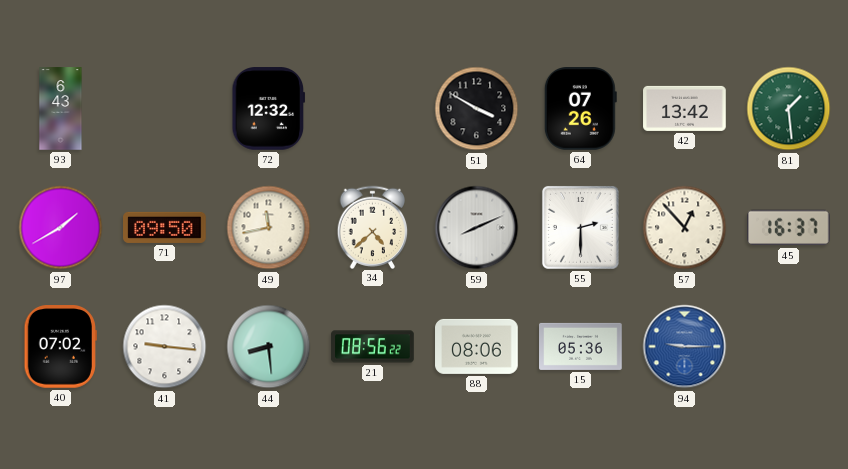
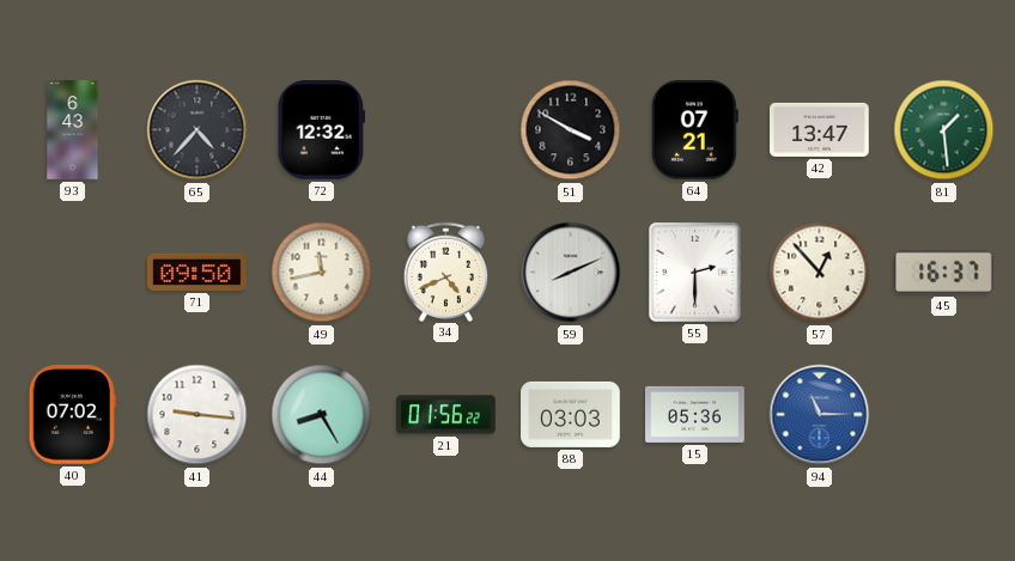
65: none -> 4:37
64: 07:26 -> 07:21
42: 13:42 -> 13:47
97: 1:40 -> none
34: 4:38 -> 4:41
44: 8:29 -> 8:25
21: 08:56 -> 01:56
88: 08:06 -> 03:03
94: 9:15 -> 11:15
